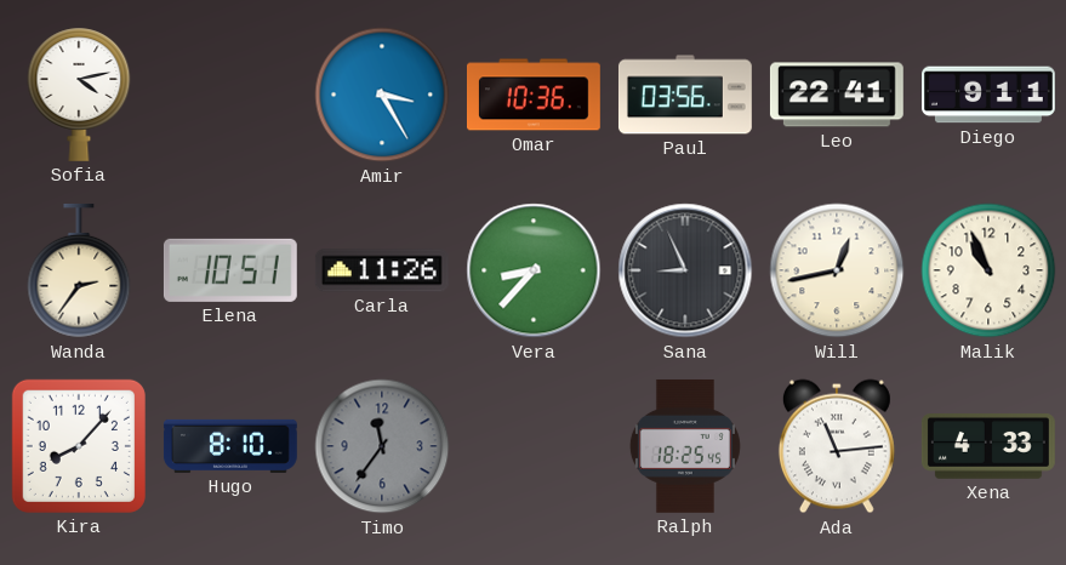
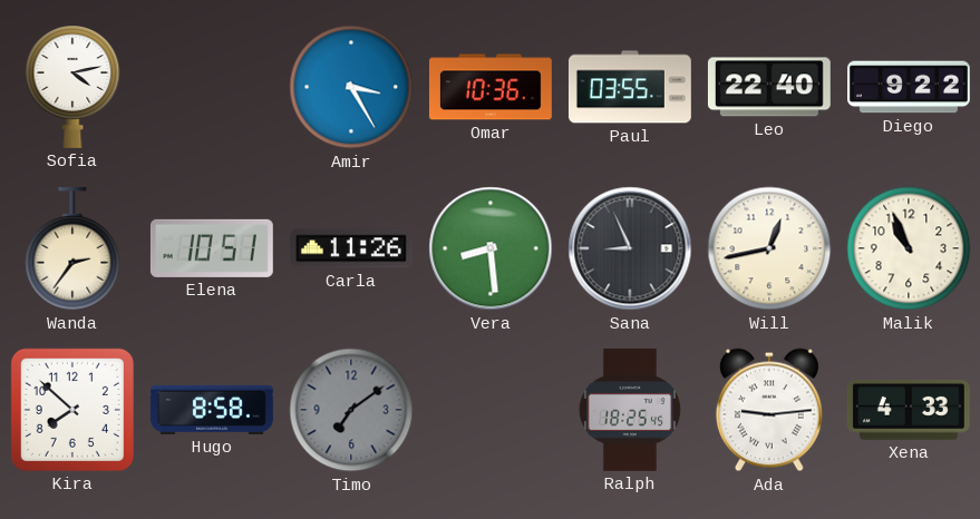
Paul: 03:56 -> 03:55
Leo: 22:41 -> 22:40
Diego: 9:11 -> 9:22
Vera: 8:37 -> 8:29
Kira: 8:07 -> 7:52
Hugo: 8:10 -> 8:58
Timo: 11:36 -> 7:09
Ada: 11:14 -> 9:14
